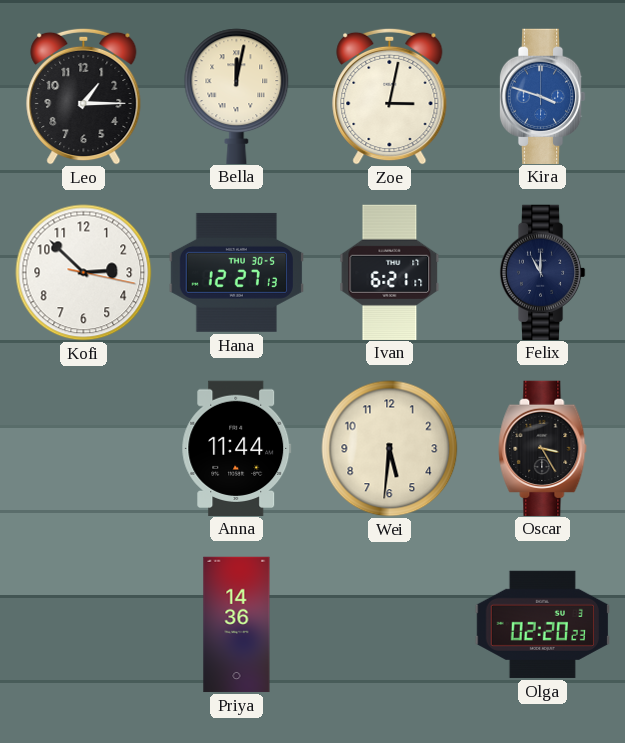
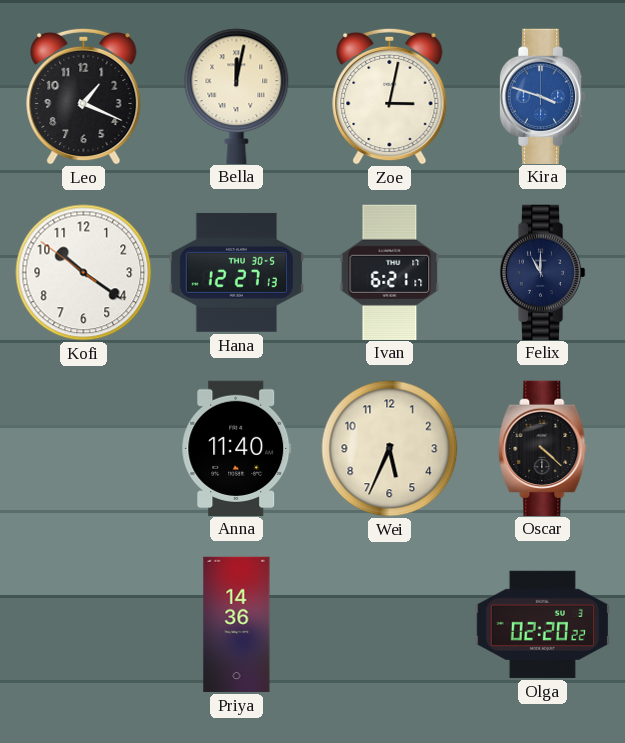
Leo: 1:15 -> 1:19
Kofi: 2:52 -> 10:20
Anna: 11:44 -> 11:40
Wei: 5:31 -> 5:34
Oscar: 3:25 -> 4:22
Olga: 02:20:23 -> 02:20:22
